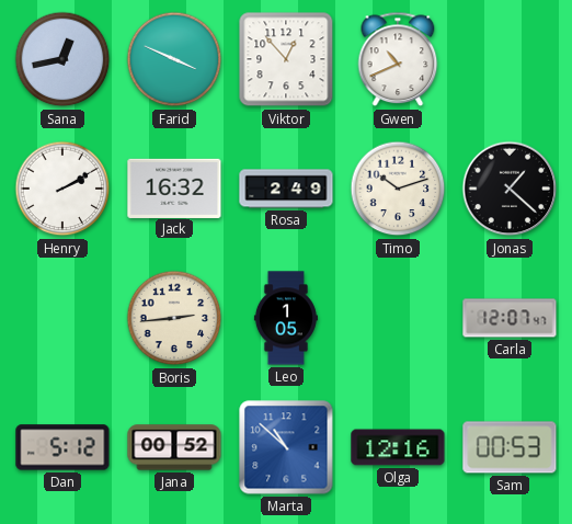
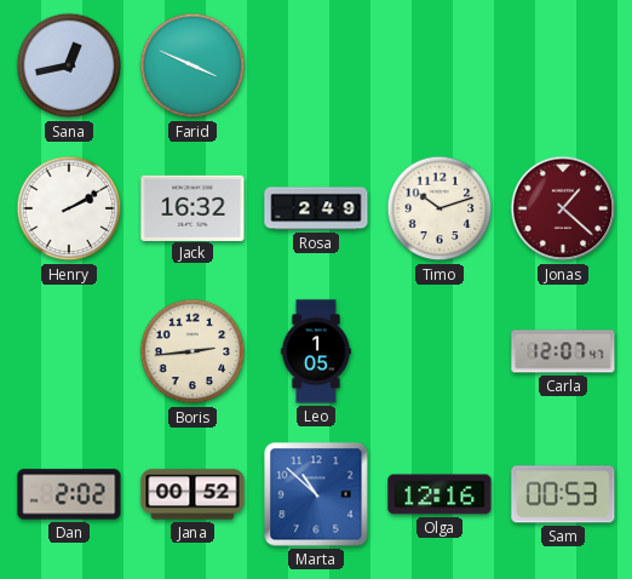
Viktor: 12:53 -> none
Gwen: 10:41 -> none
Jonas dial: black -> burgundy
Dan: 5:12 -> 2:02
